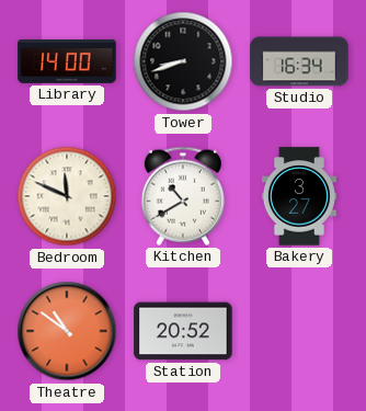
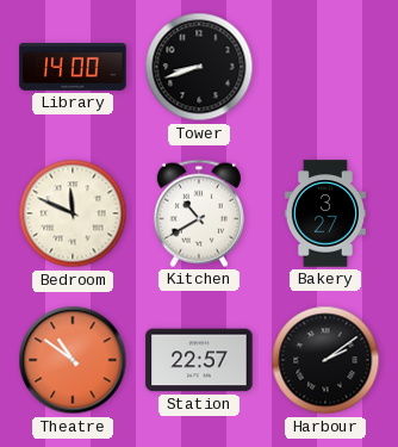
Studio: 16:34 -> none
Station: 20:52 -> 22:57
Harbour: none -> 2:09
